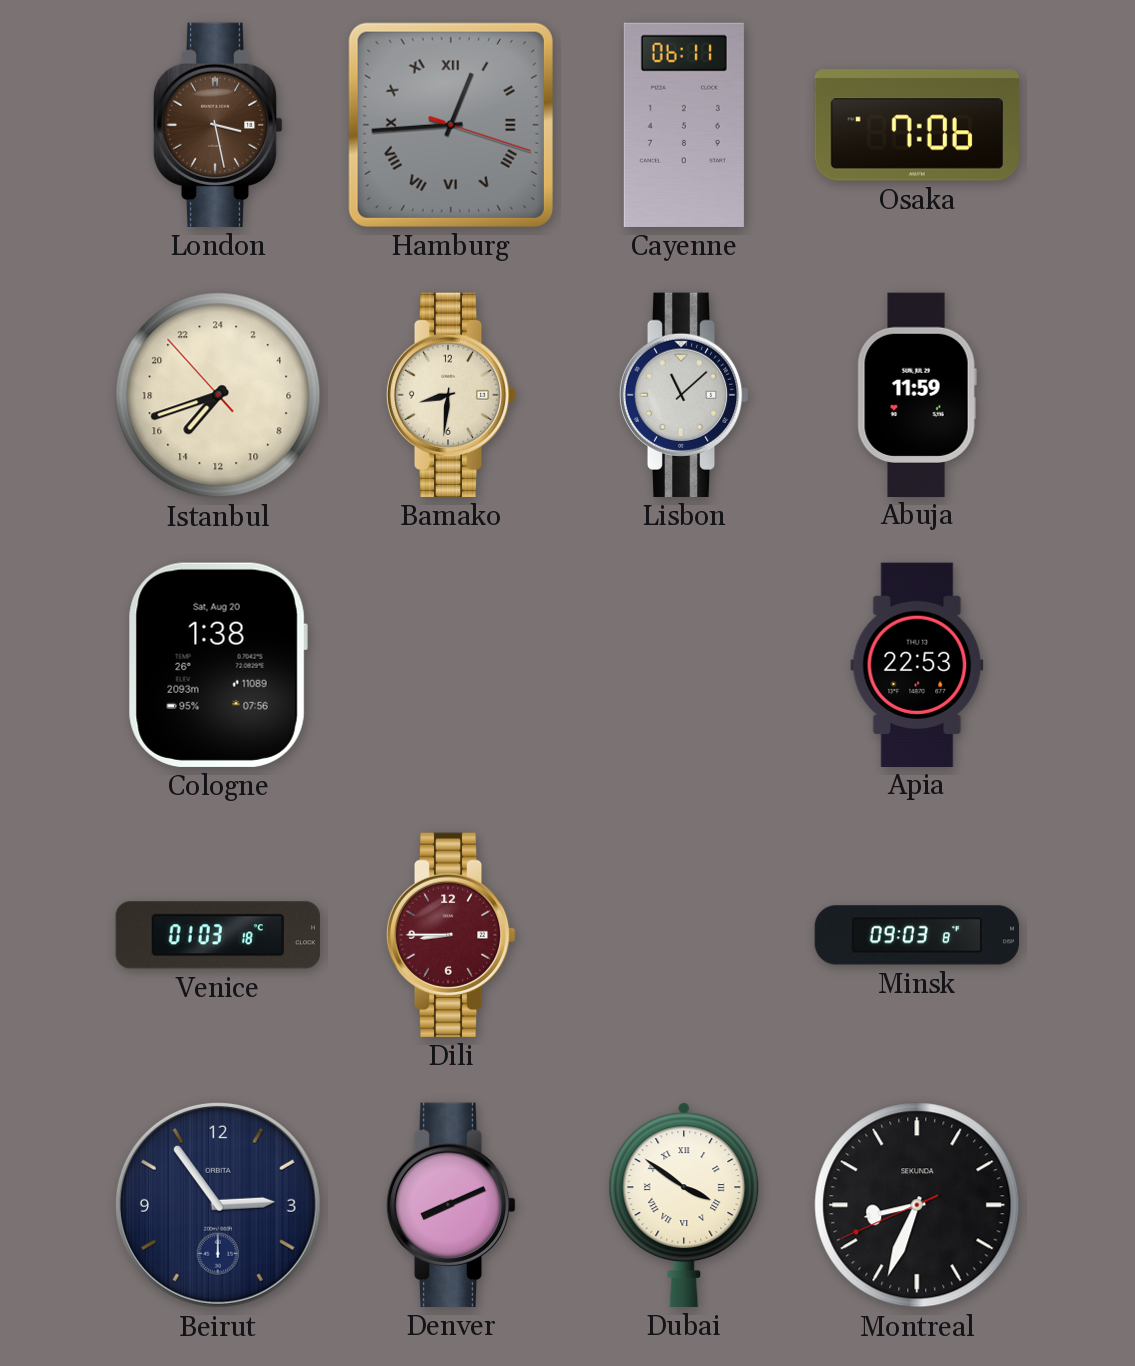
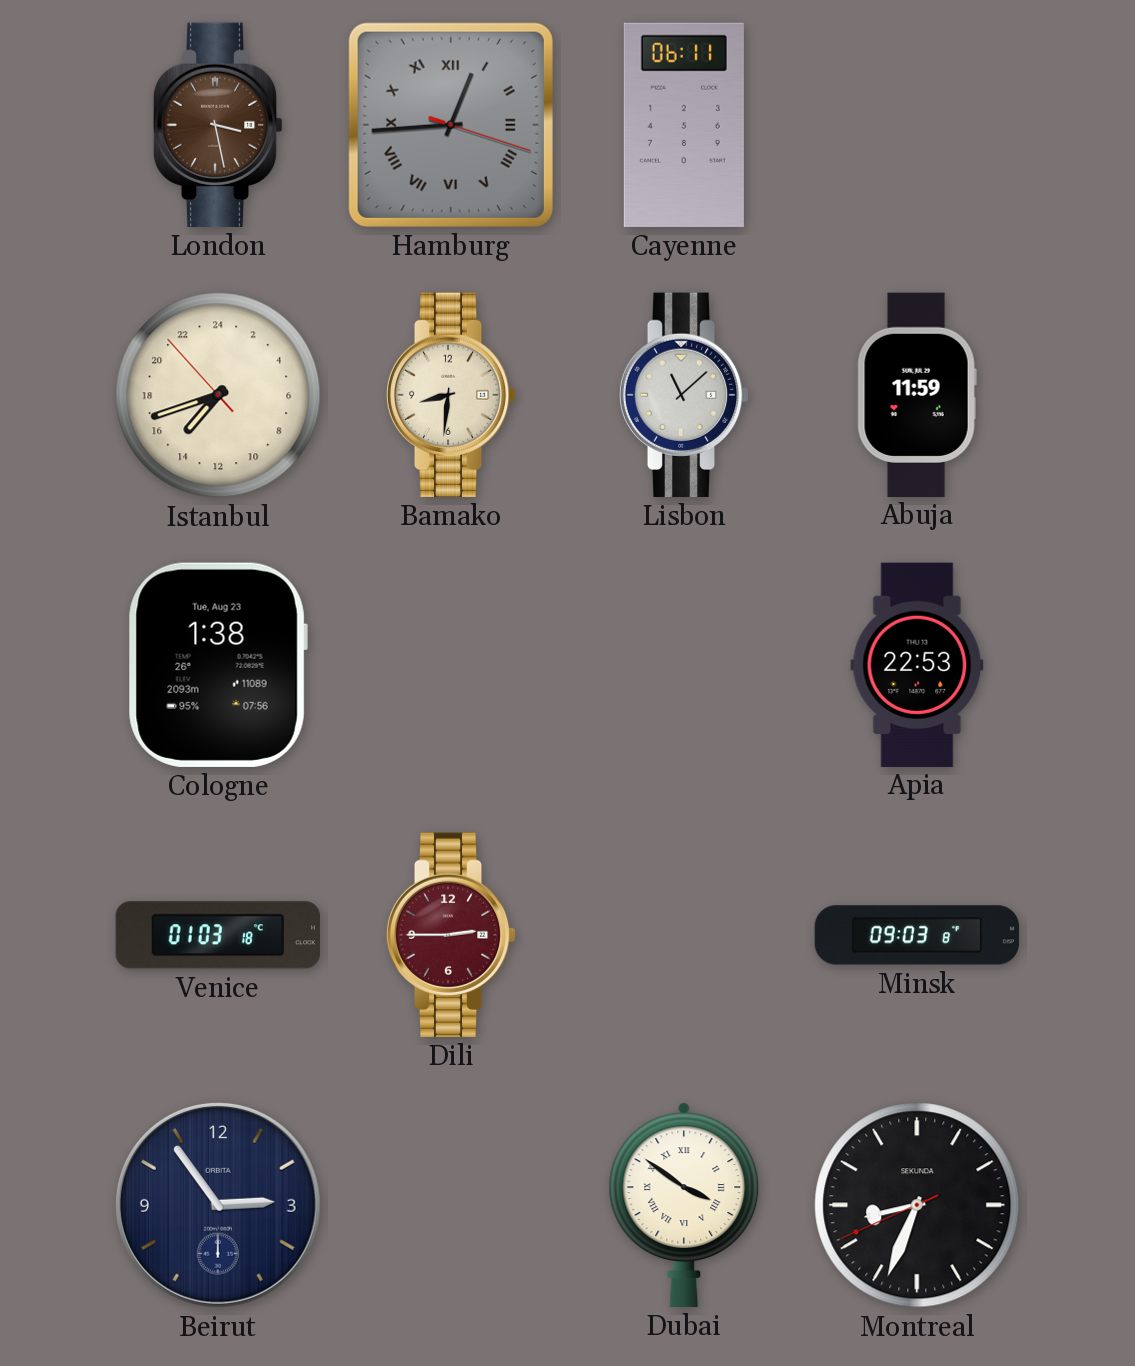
Osaka: 7:06 -> none
Cologne date: Sat, Aug 20 -> Tue, Aug 23
Dili: 8:45 -> 2:45
Denver: 8:11 -> none
